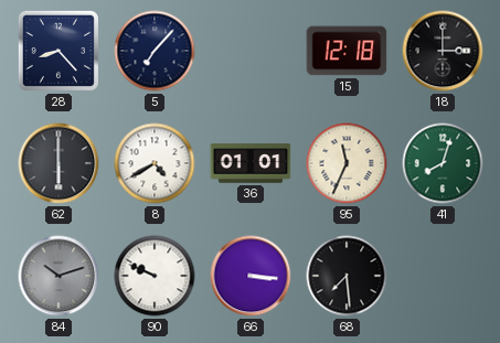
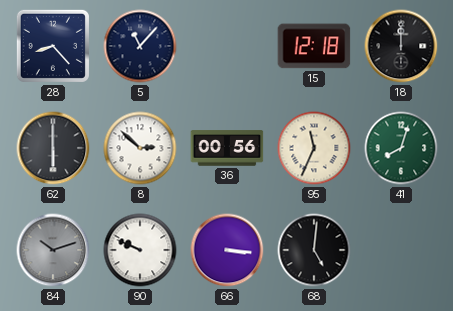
5: 7:07 -> 11:07
18: 3:00 -> 12:00
8: 4:40 -> 2:52
36: 01:01 -> 00:56
68: 7:29 -> 5:01
